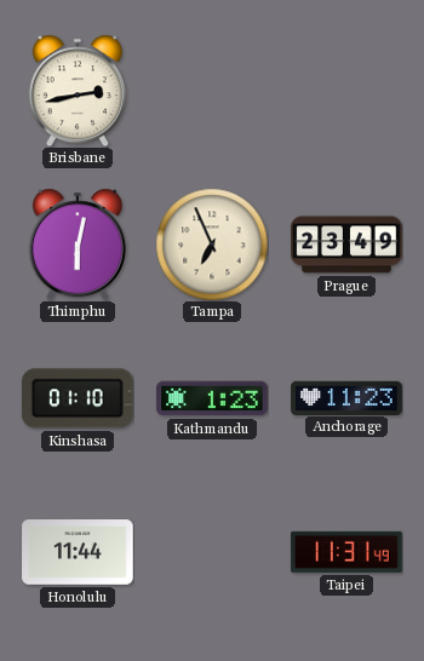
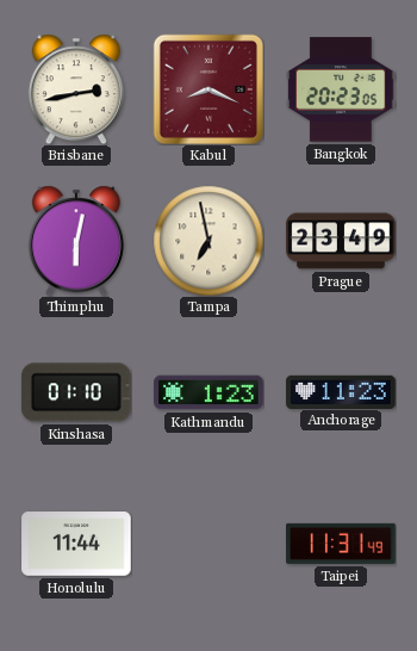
Kabul: none -> 8:19
Bangkok: none -> 20:23
Tampa: 6:56 -> 6:58
